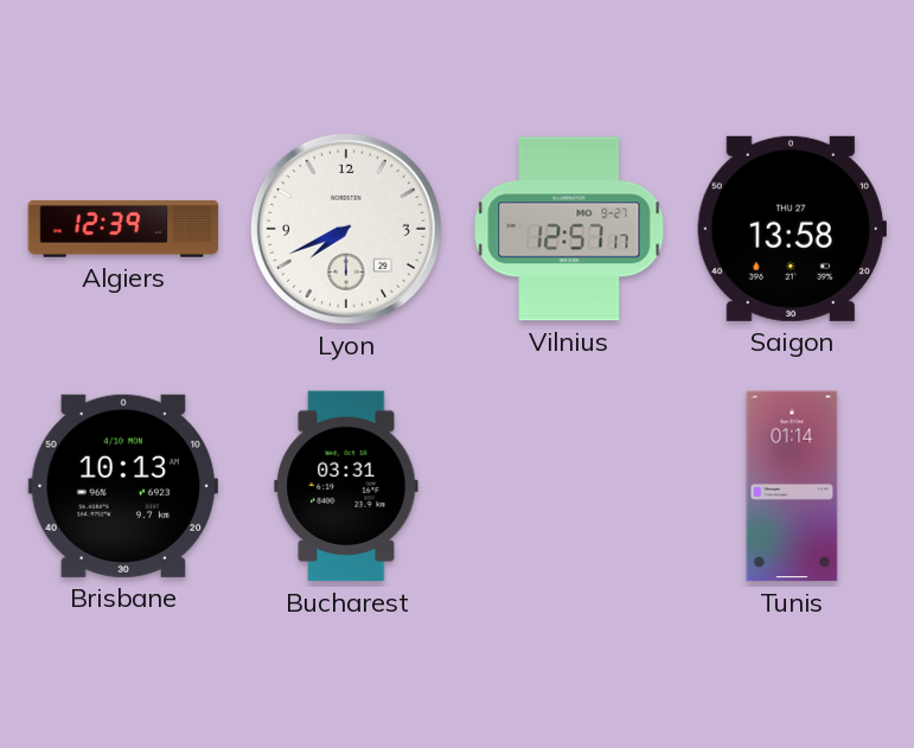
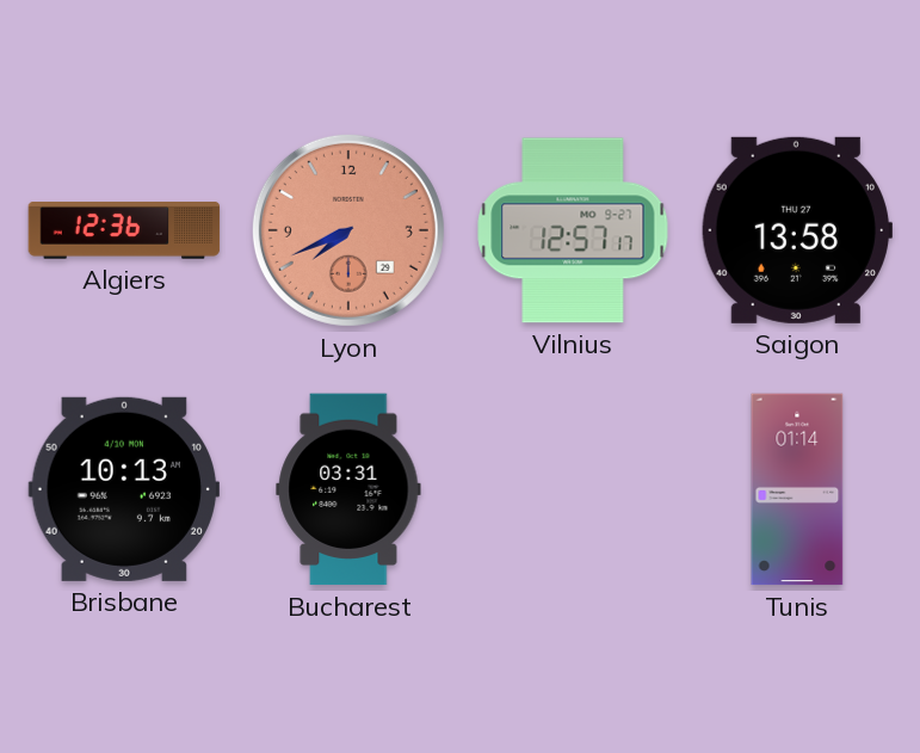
Algiers: 12:39 -> 12:36
Lyon dial: white -> salmon
